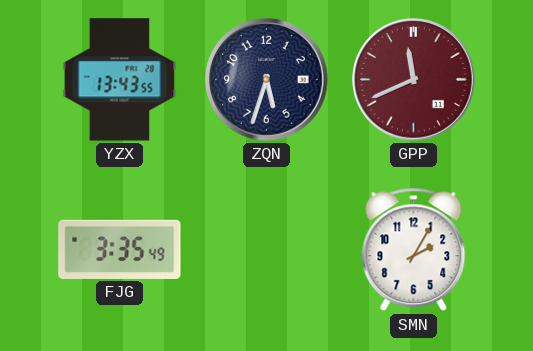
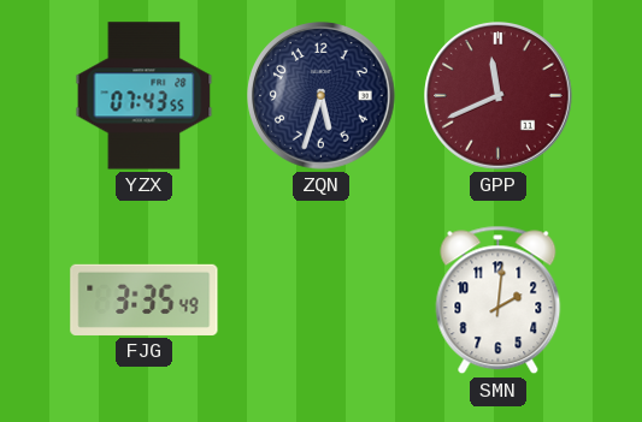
YZX: 13:43 -> 07:43
SMN: 2:05 -> 2:01
